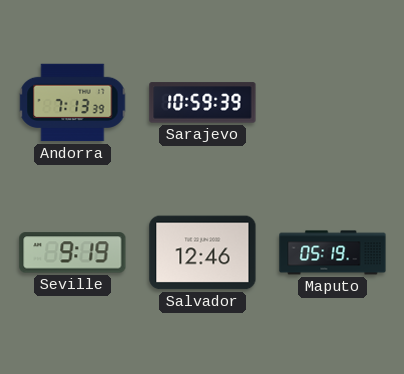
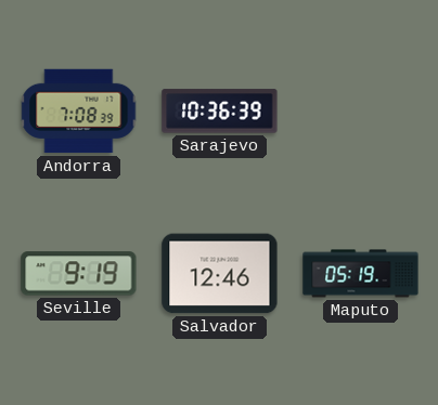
Andorra: 7:13 -> 7:08
Sarajevo: 10:59 -> 10:36
